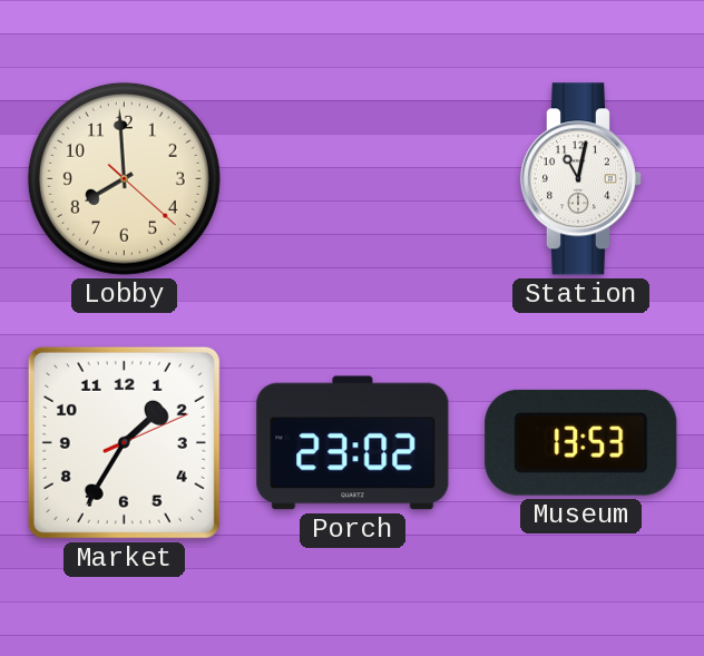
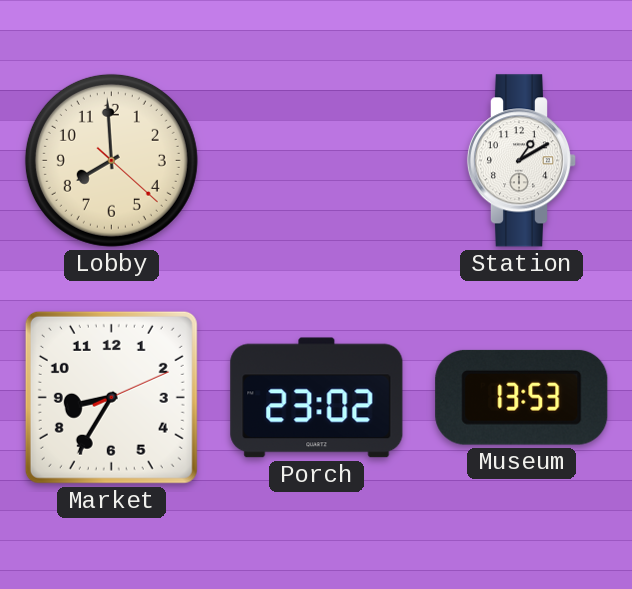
Station: 11:02 -> 1:10
Market: 1:35 -> 8:35
